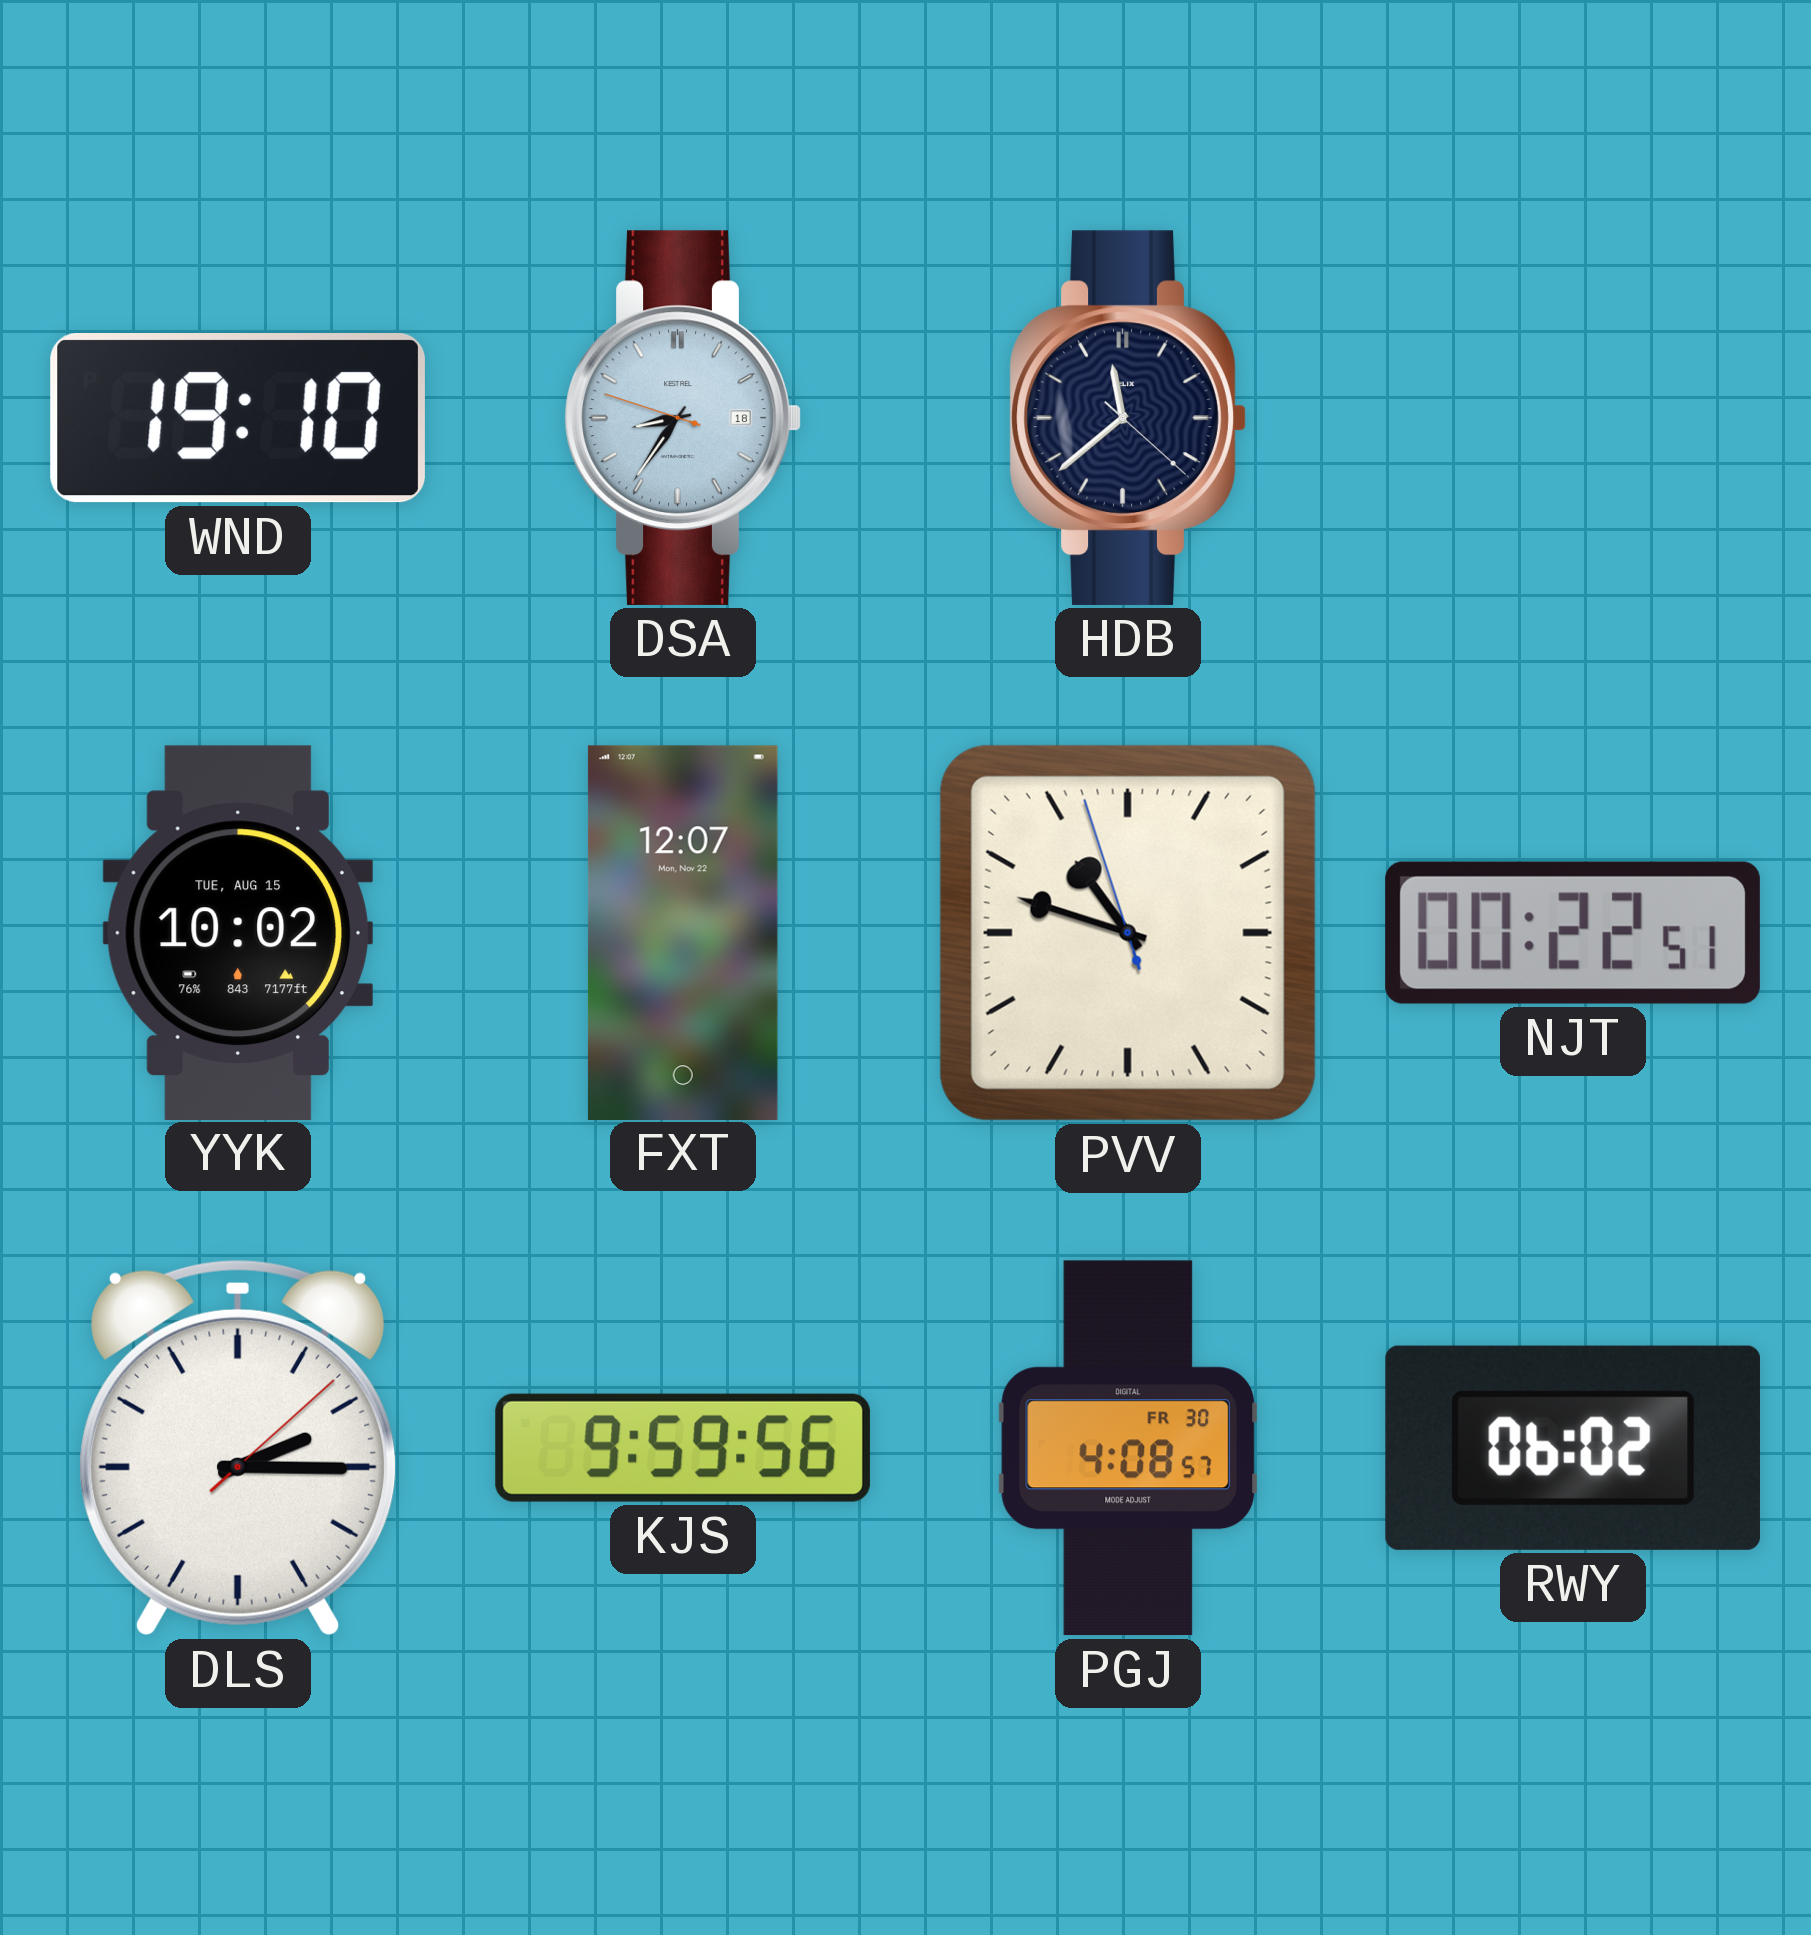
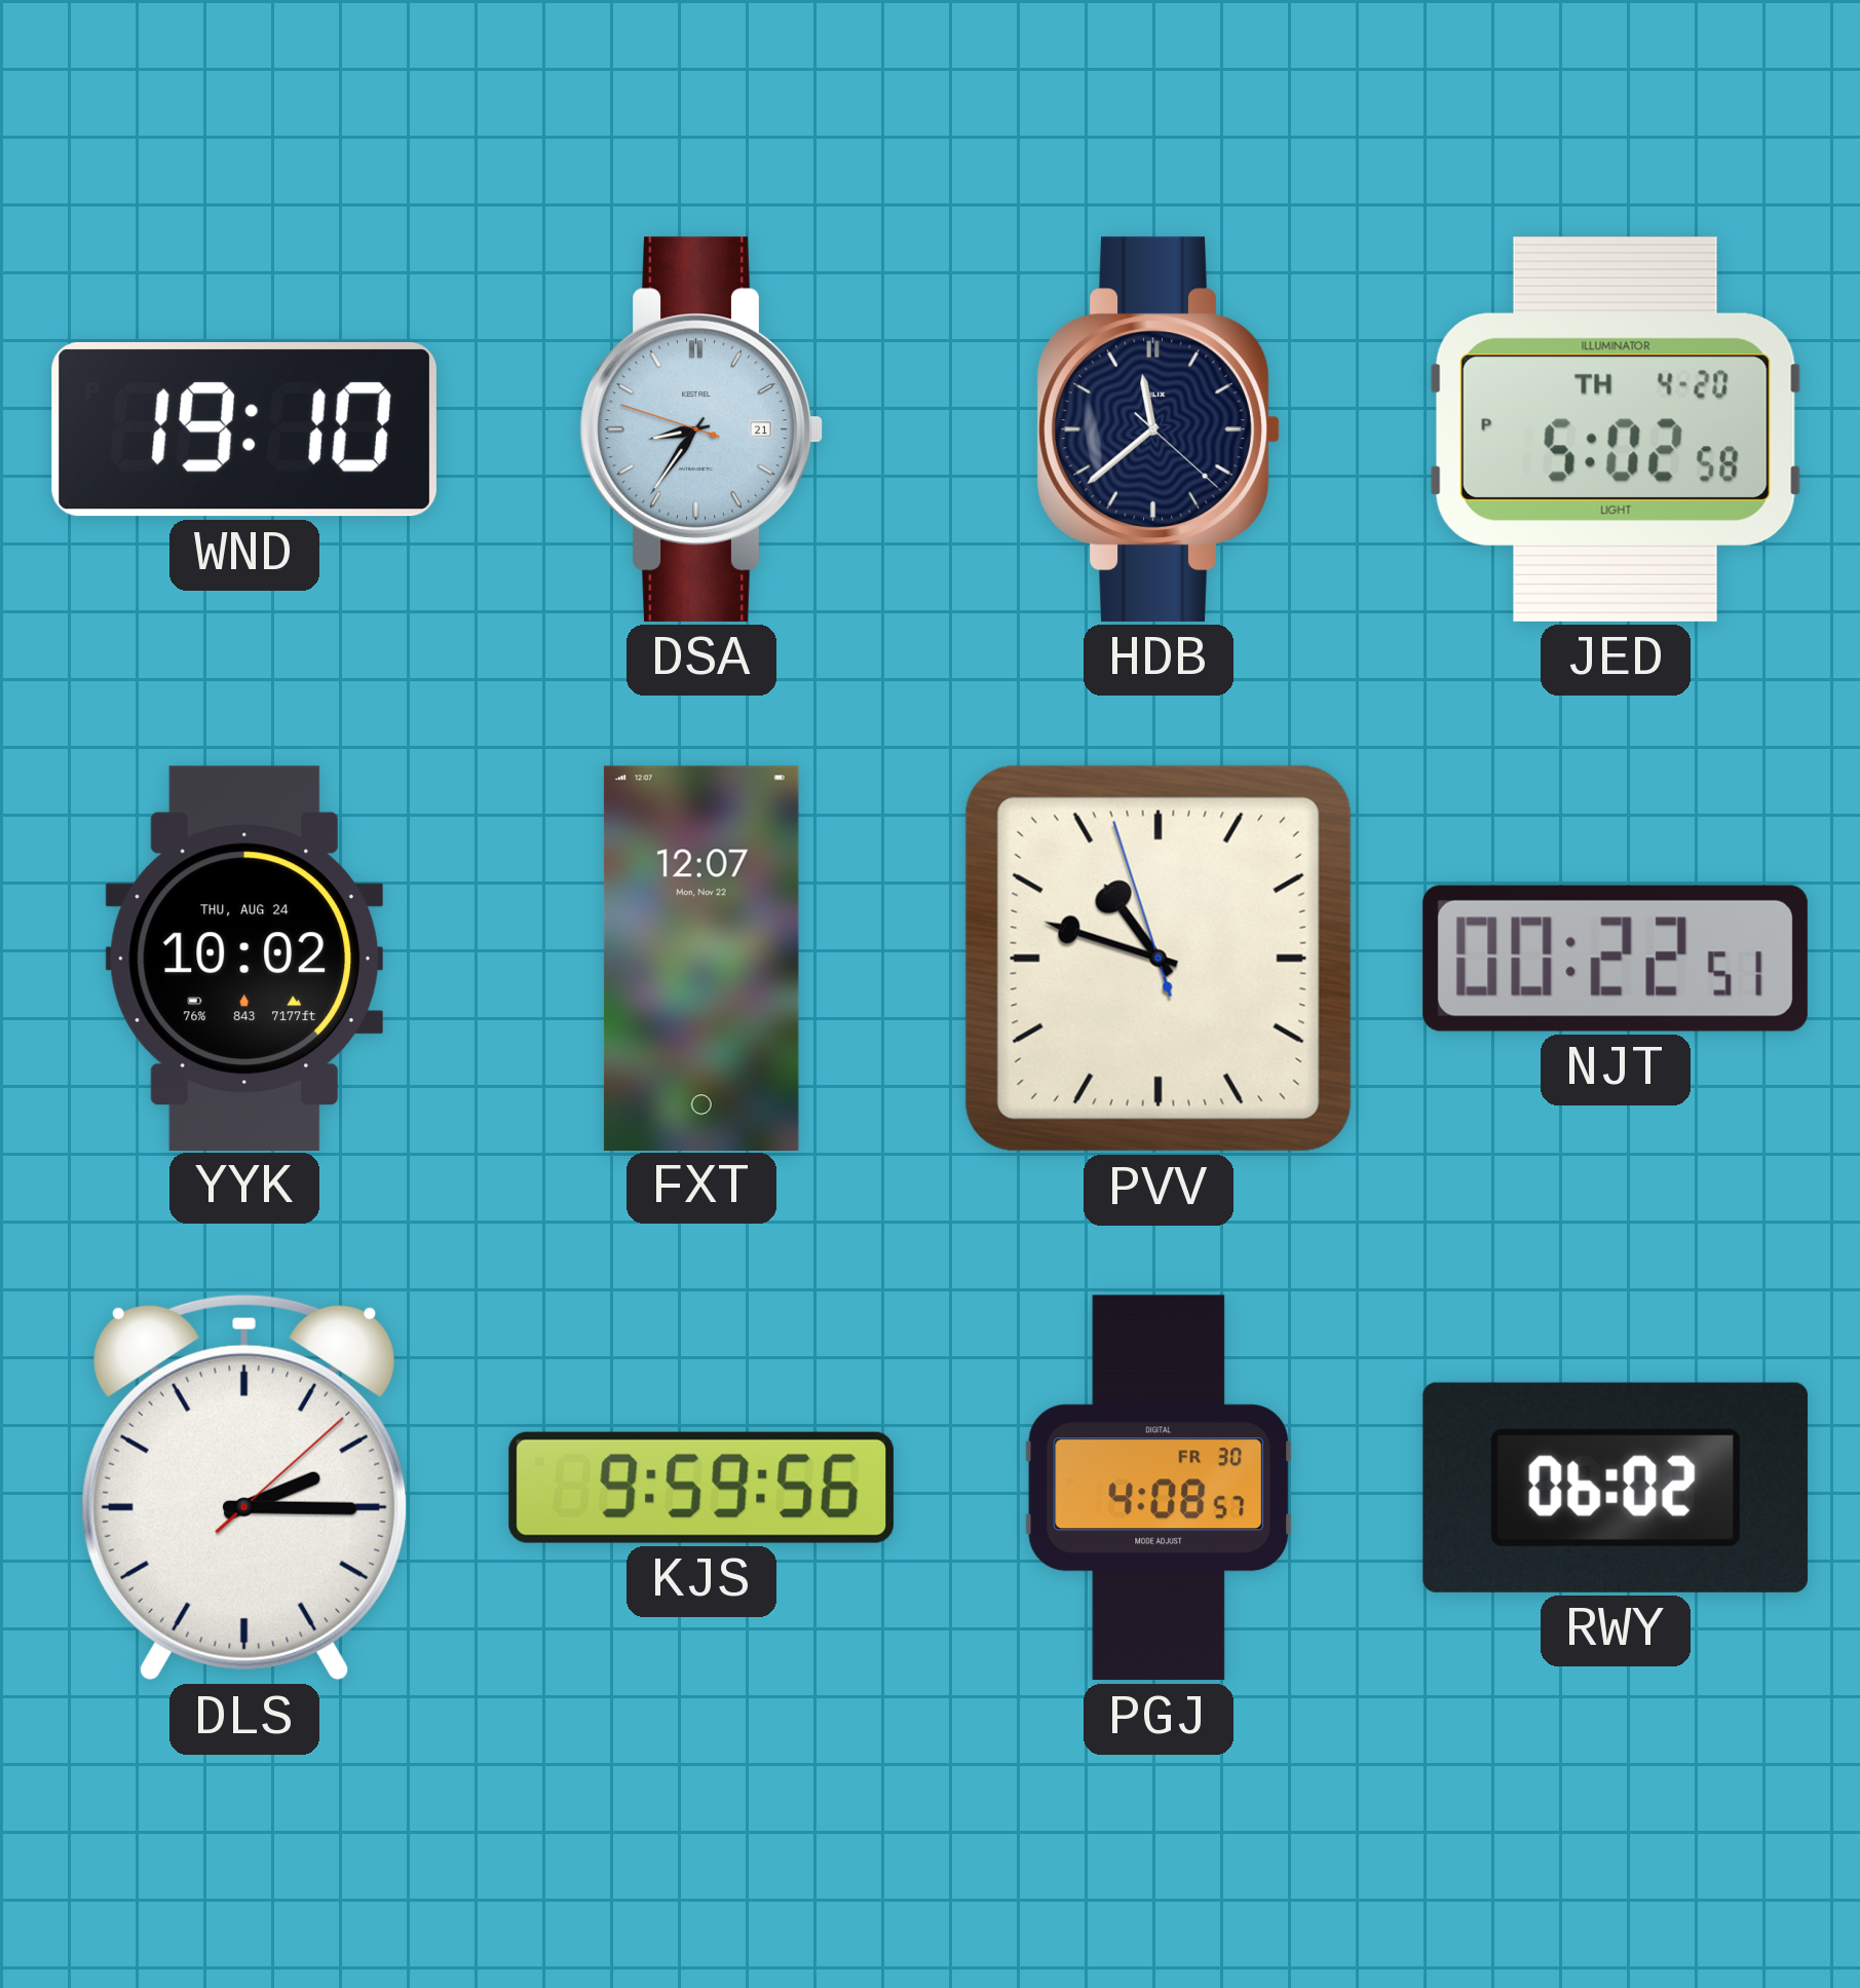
DSA date: 18 -> 21
JED: none -> 5:02
YYK date: TUE, AUG 15 -> THU, AUG 24
